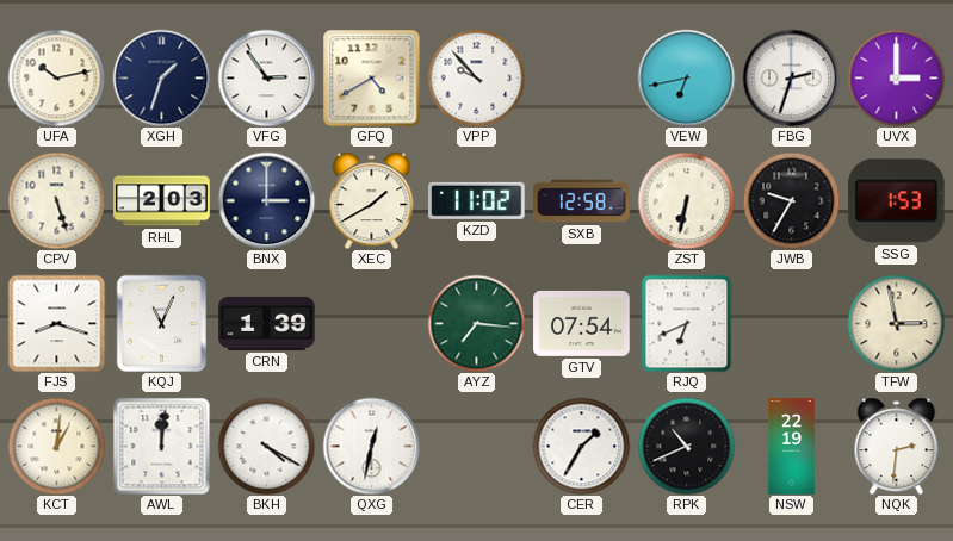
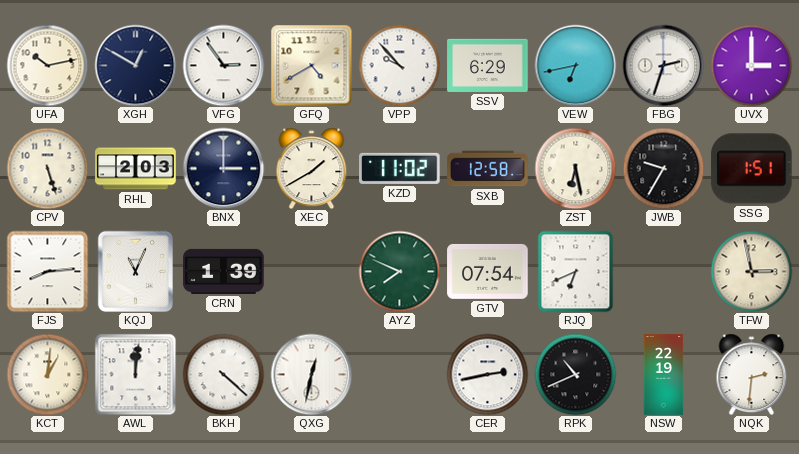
XGH: 1:33 -> 12:50
SSV: none -> 6:29
ZST: 6:32 -> 6:28
SSG: 1:53 -> 1:51
FJS: 8:18 -> 8:14
AYZ: 7:16 -> 7:49
BKH: 4:20 -> 4:22
CER: 1:35 -> 2:43
